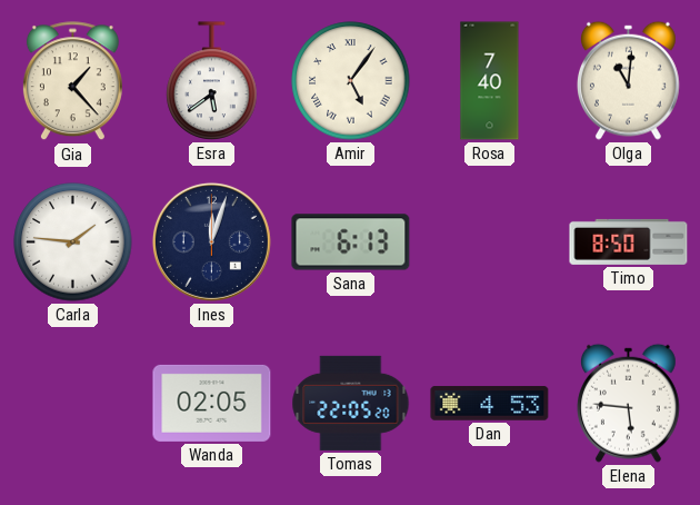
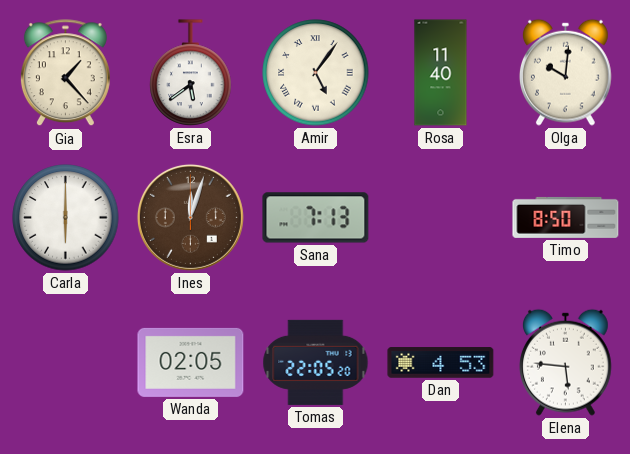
Rosa: 7:40 -> 11:40
Olga: 11:01 -> 10:01
Carla: 1:46 -> 6:00
Ines dial: navy -> brown
Sana: 6:13 -> 7:13
